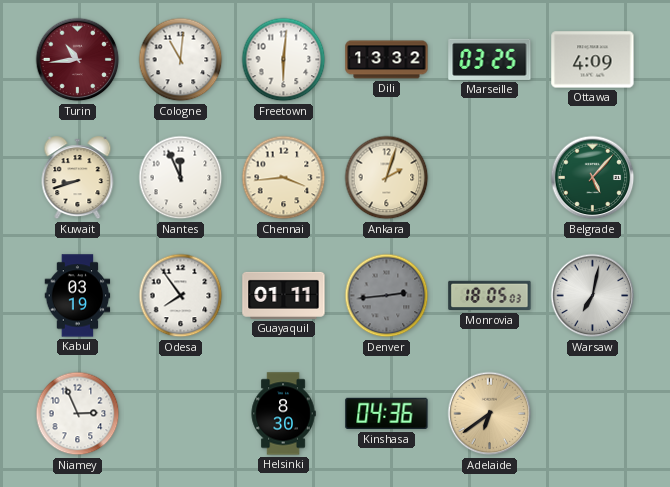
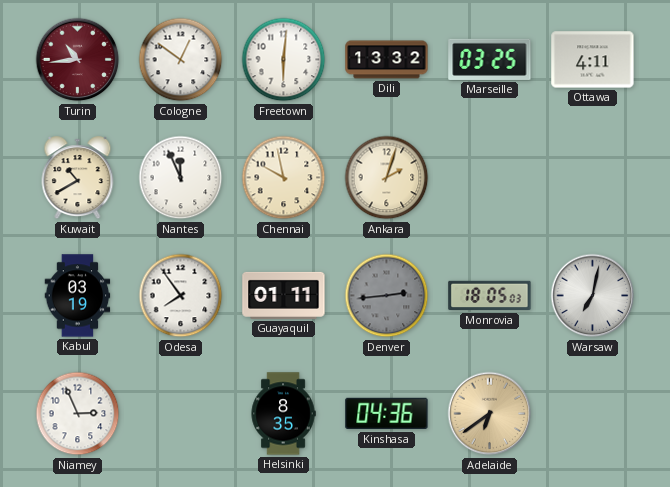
Cologne: 11:01 -> 12:51
Ottawa: 4:09 -> 4:11
Kuwait: 8:42 -> 10:40
Chennai: 3:44 -> 9:58
Belgrade: 5:07 -> none
Helsinki: 8:30 -> 8:35
